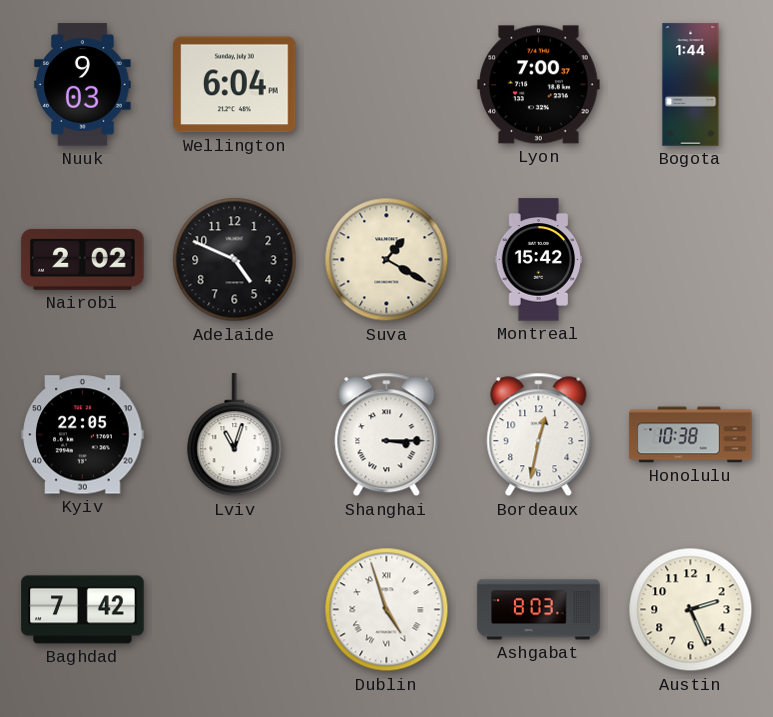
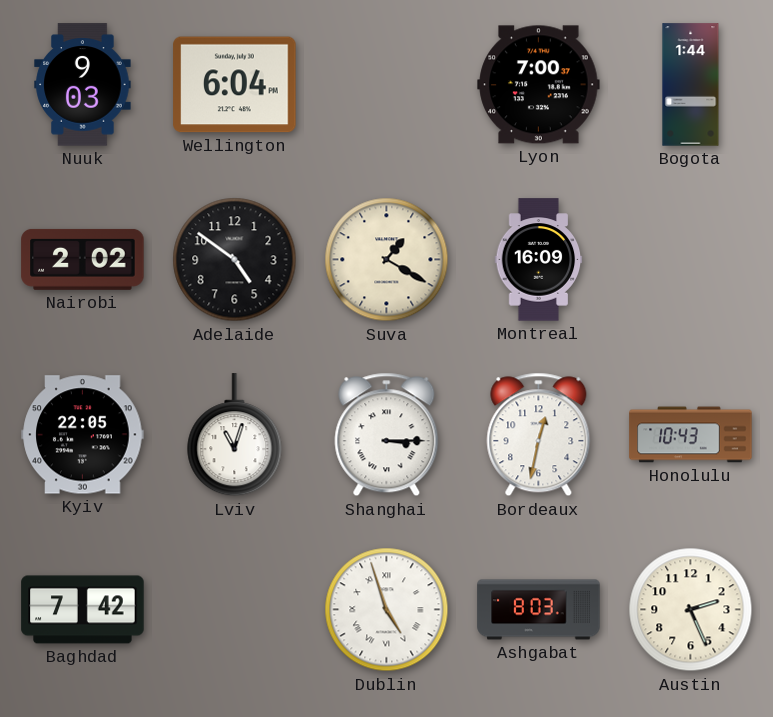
Adelaide: 4:49 -> 4:51
Montreal: 15:42 -> 16:09
Honolulu: 10:38 -> 10:43
